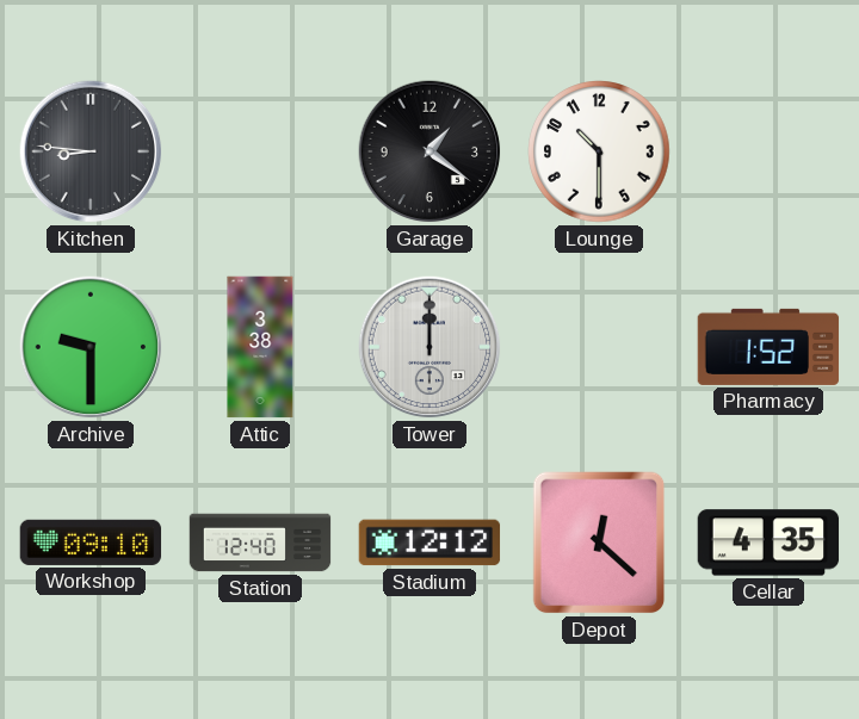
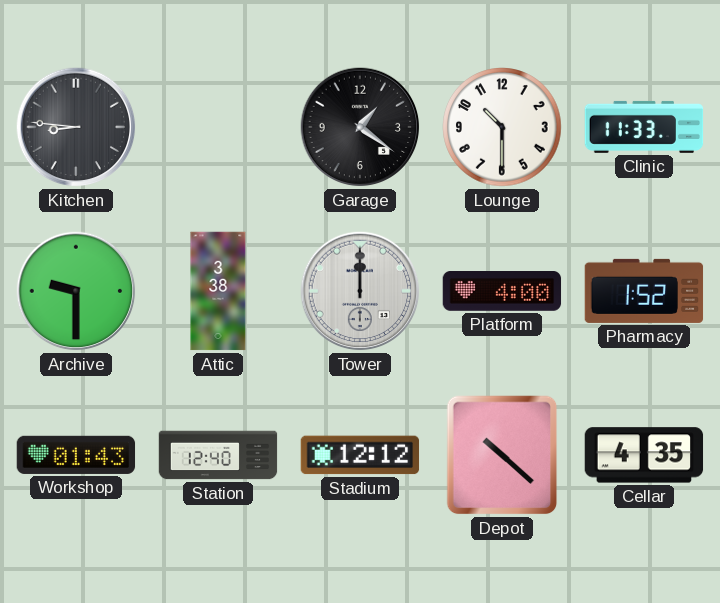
Clinic: none -> 11:33
Platform: none -> 4:00
Workshop: 09:10 -> 01:43
Depot: 12:22 -> 10:22
